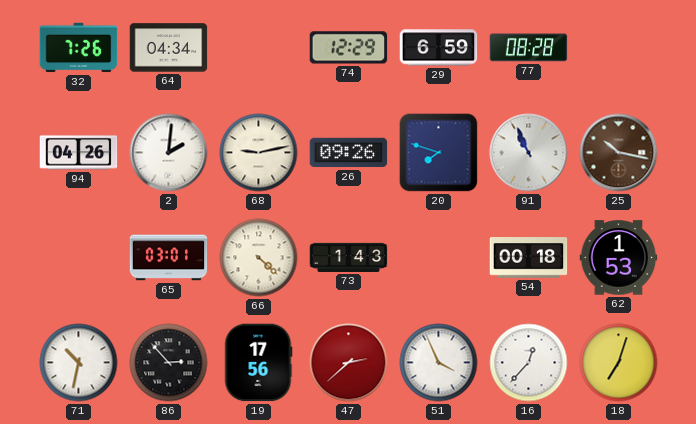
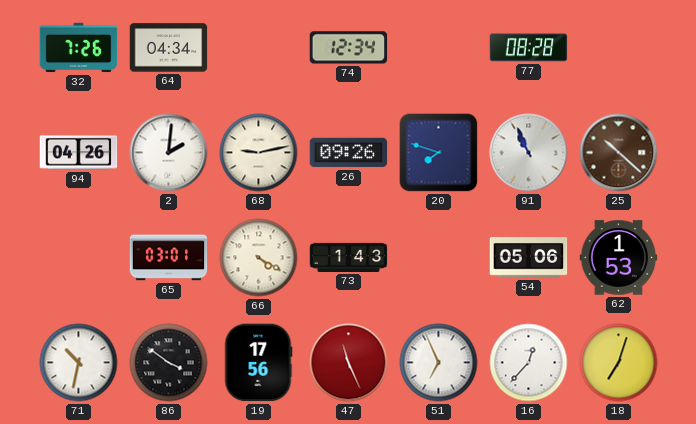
74: 12:29 -> 12:34
29: 6:59 -> none
25: 10:17 -> 10:22
66: 4:22 -> 4:20
54: 00:18 -> 05:06
86: 2:53 -> 3:51
47: 2:38 -> 11:26
51: 3:56 -> 6:56
